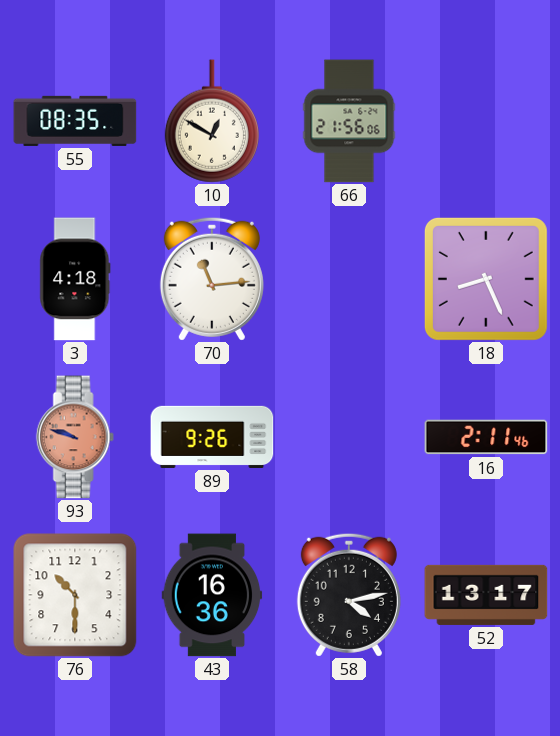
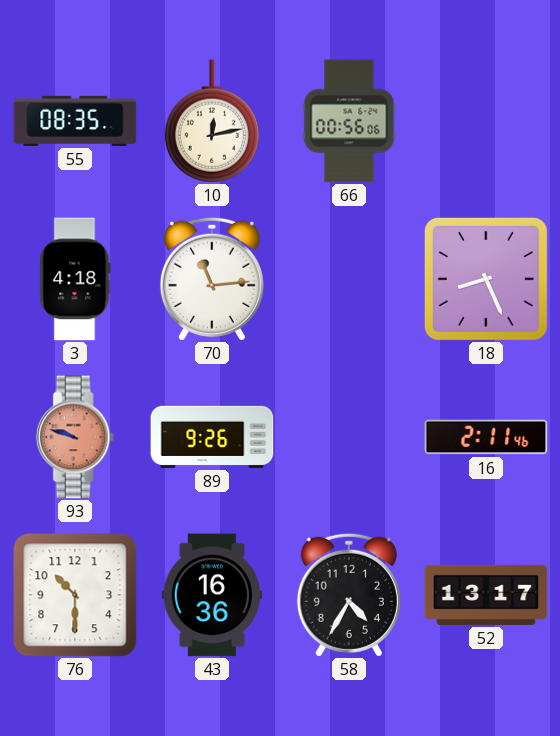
10: 12:50 -> 12:13
66: 21:56 -> 00:56
58: 4:13 -> 4:35
